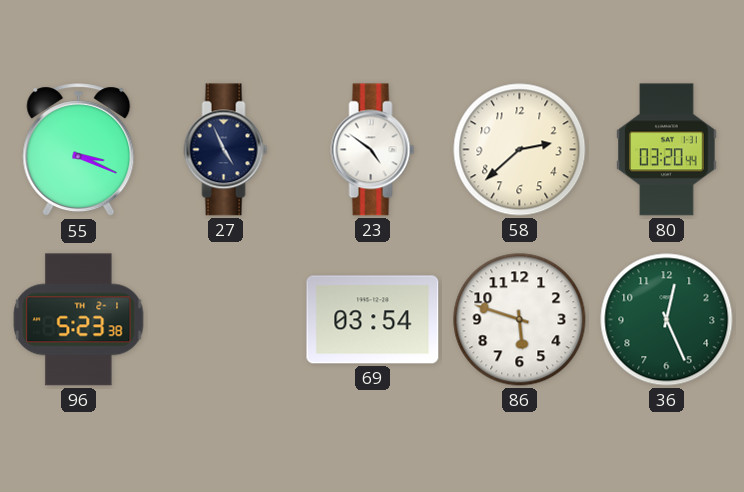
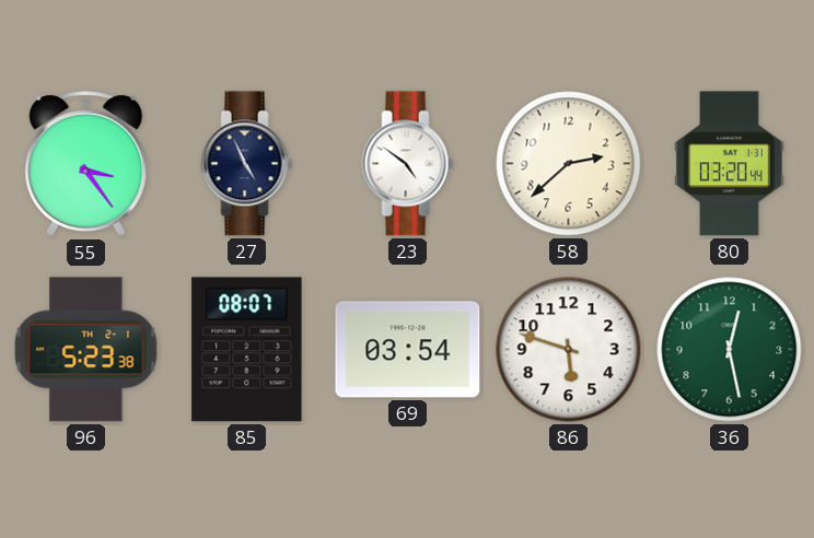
55: 3:19 -> 3:24
85: none -> 08:07
36: 12:26 -> 12:28
